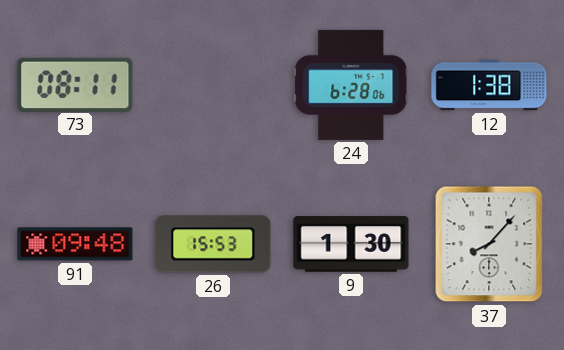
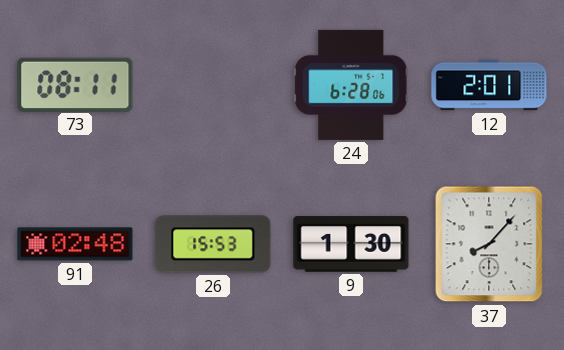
12: 1:38 -> 2:01
91: 09:48 -> 02:48
